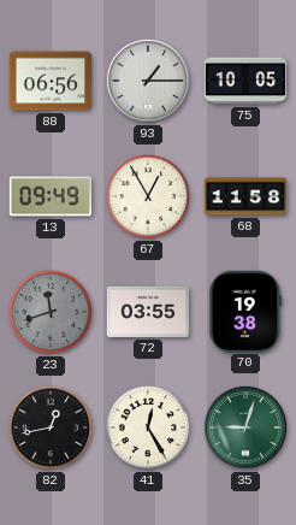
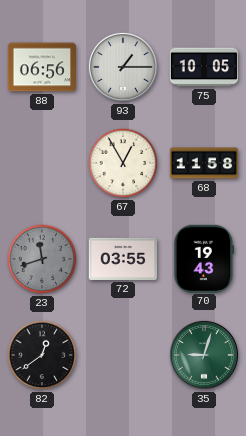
13: 09:49 -> none
70: 19:38 -> 19:43
82: 12:43 -> 12:39
41: 12:25 -> none
